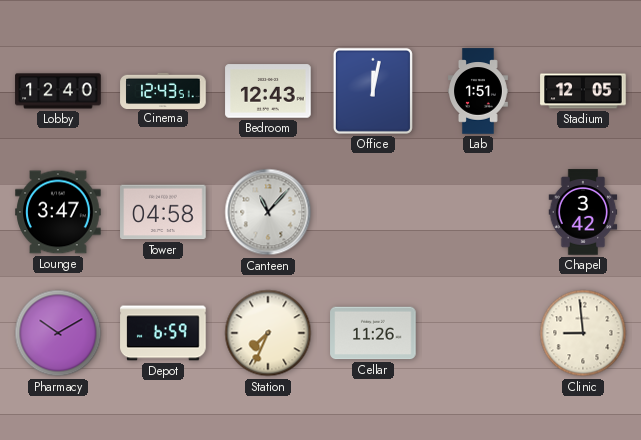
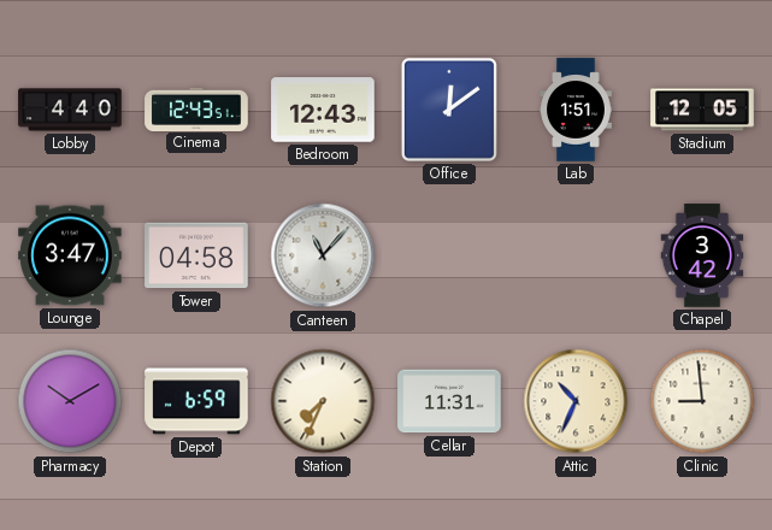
Lobby: 12:40 -> 4:40
Office: 12:02 -> 12:09
Cellar: 11:26 -> 11:31
Attic: none -> 10:34
